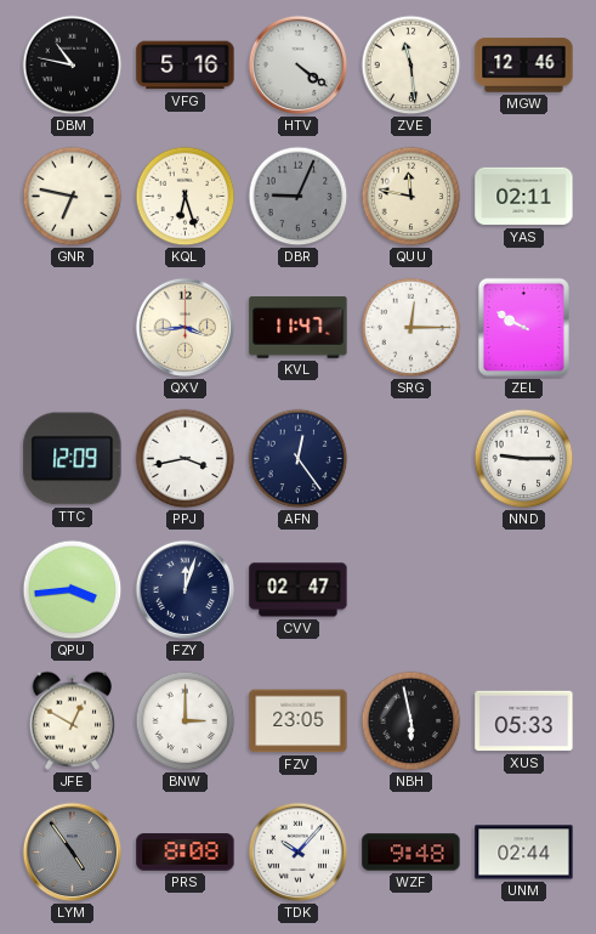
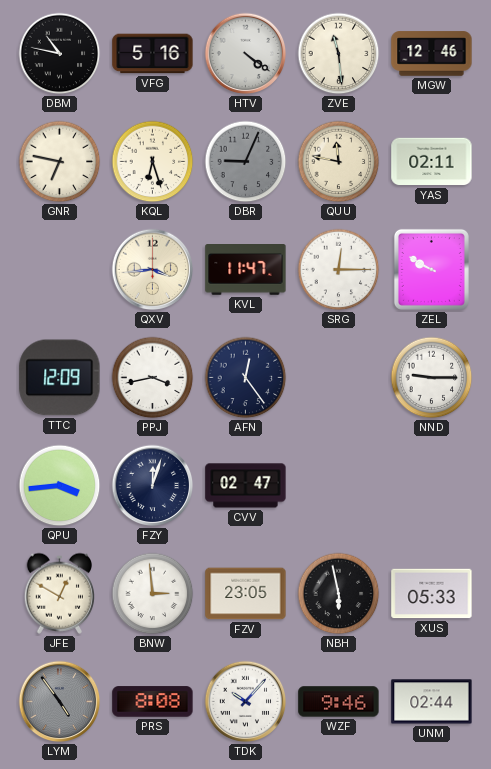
BNW: 3:00 -> 2:59
WZF: 9:48 -> 9:46
